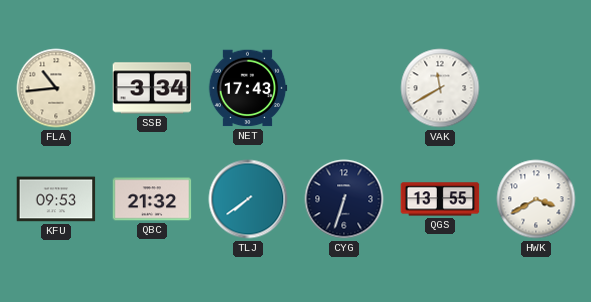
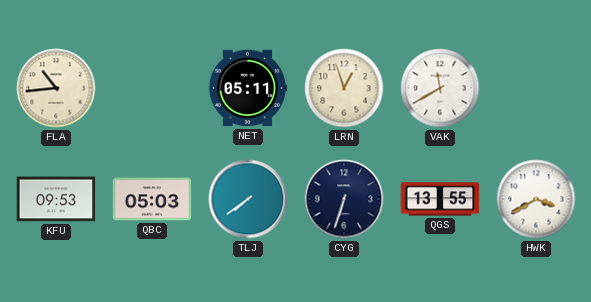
SSB: 3:34 -> none
NET: 17:43 -> 05:11
LRN: none -> 12:57
QBC: 21:32 -> 05:03
